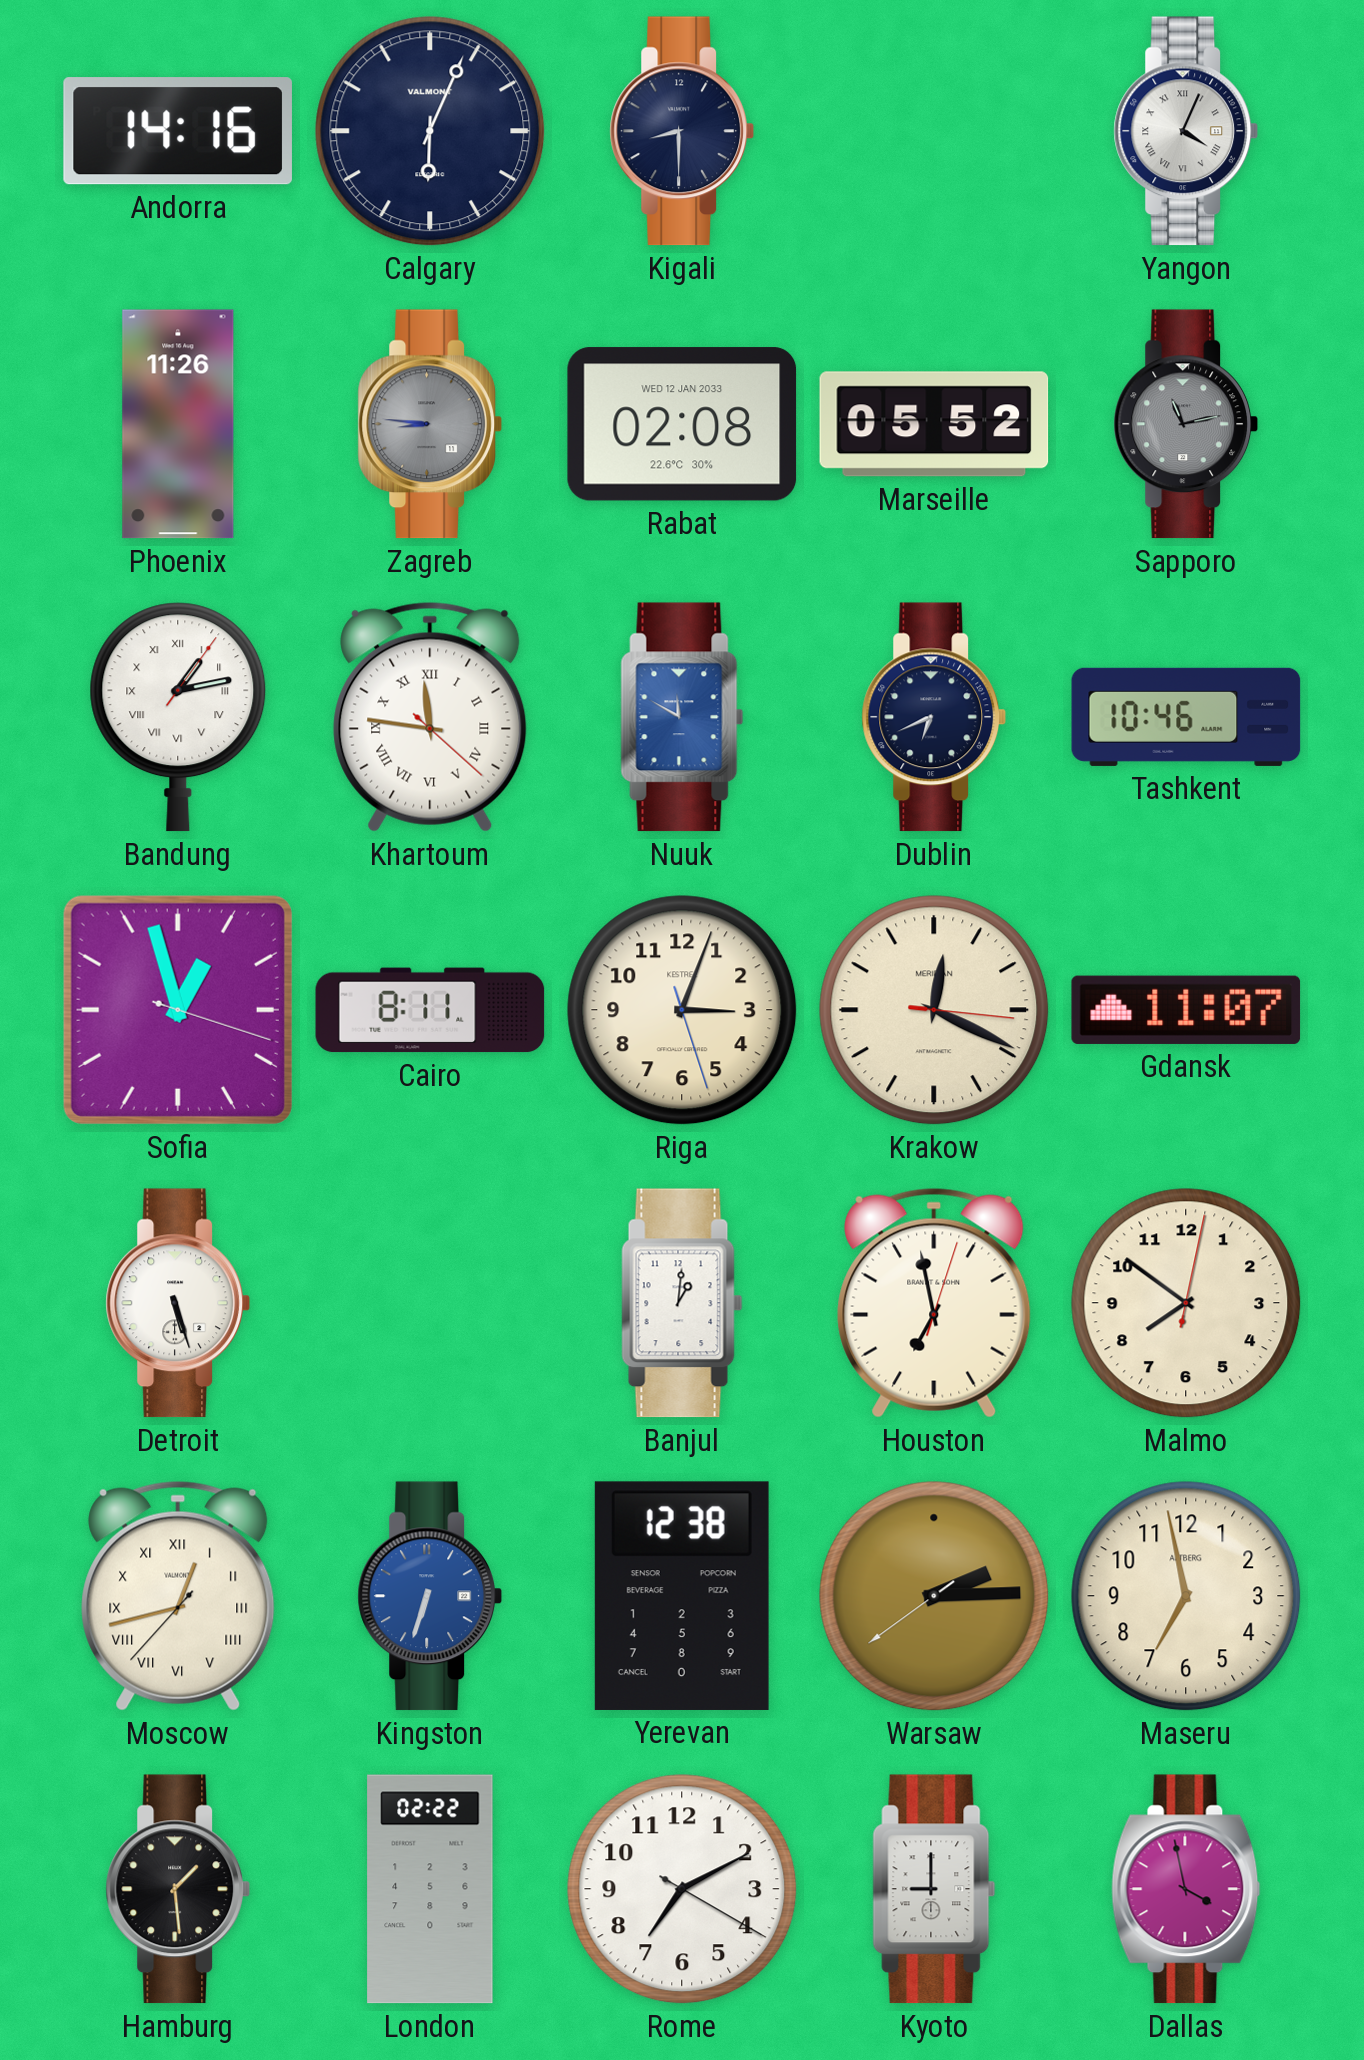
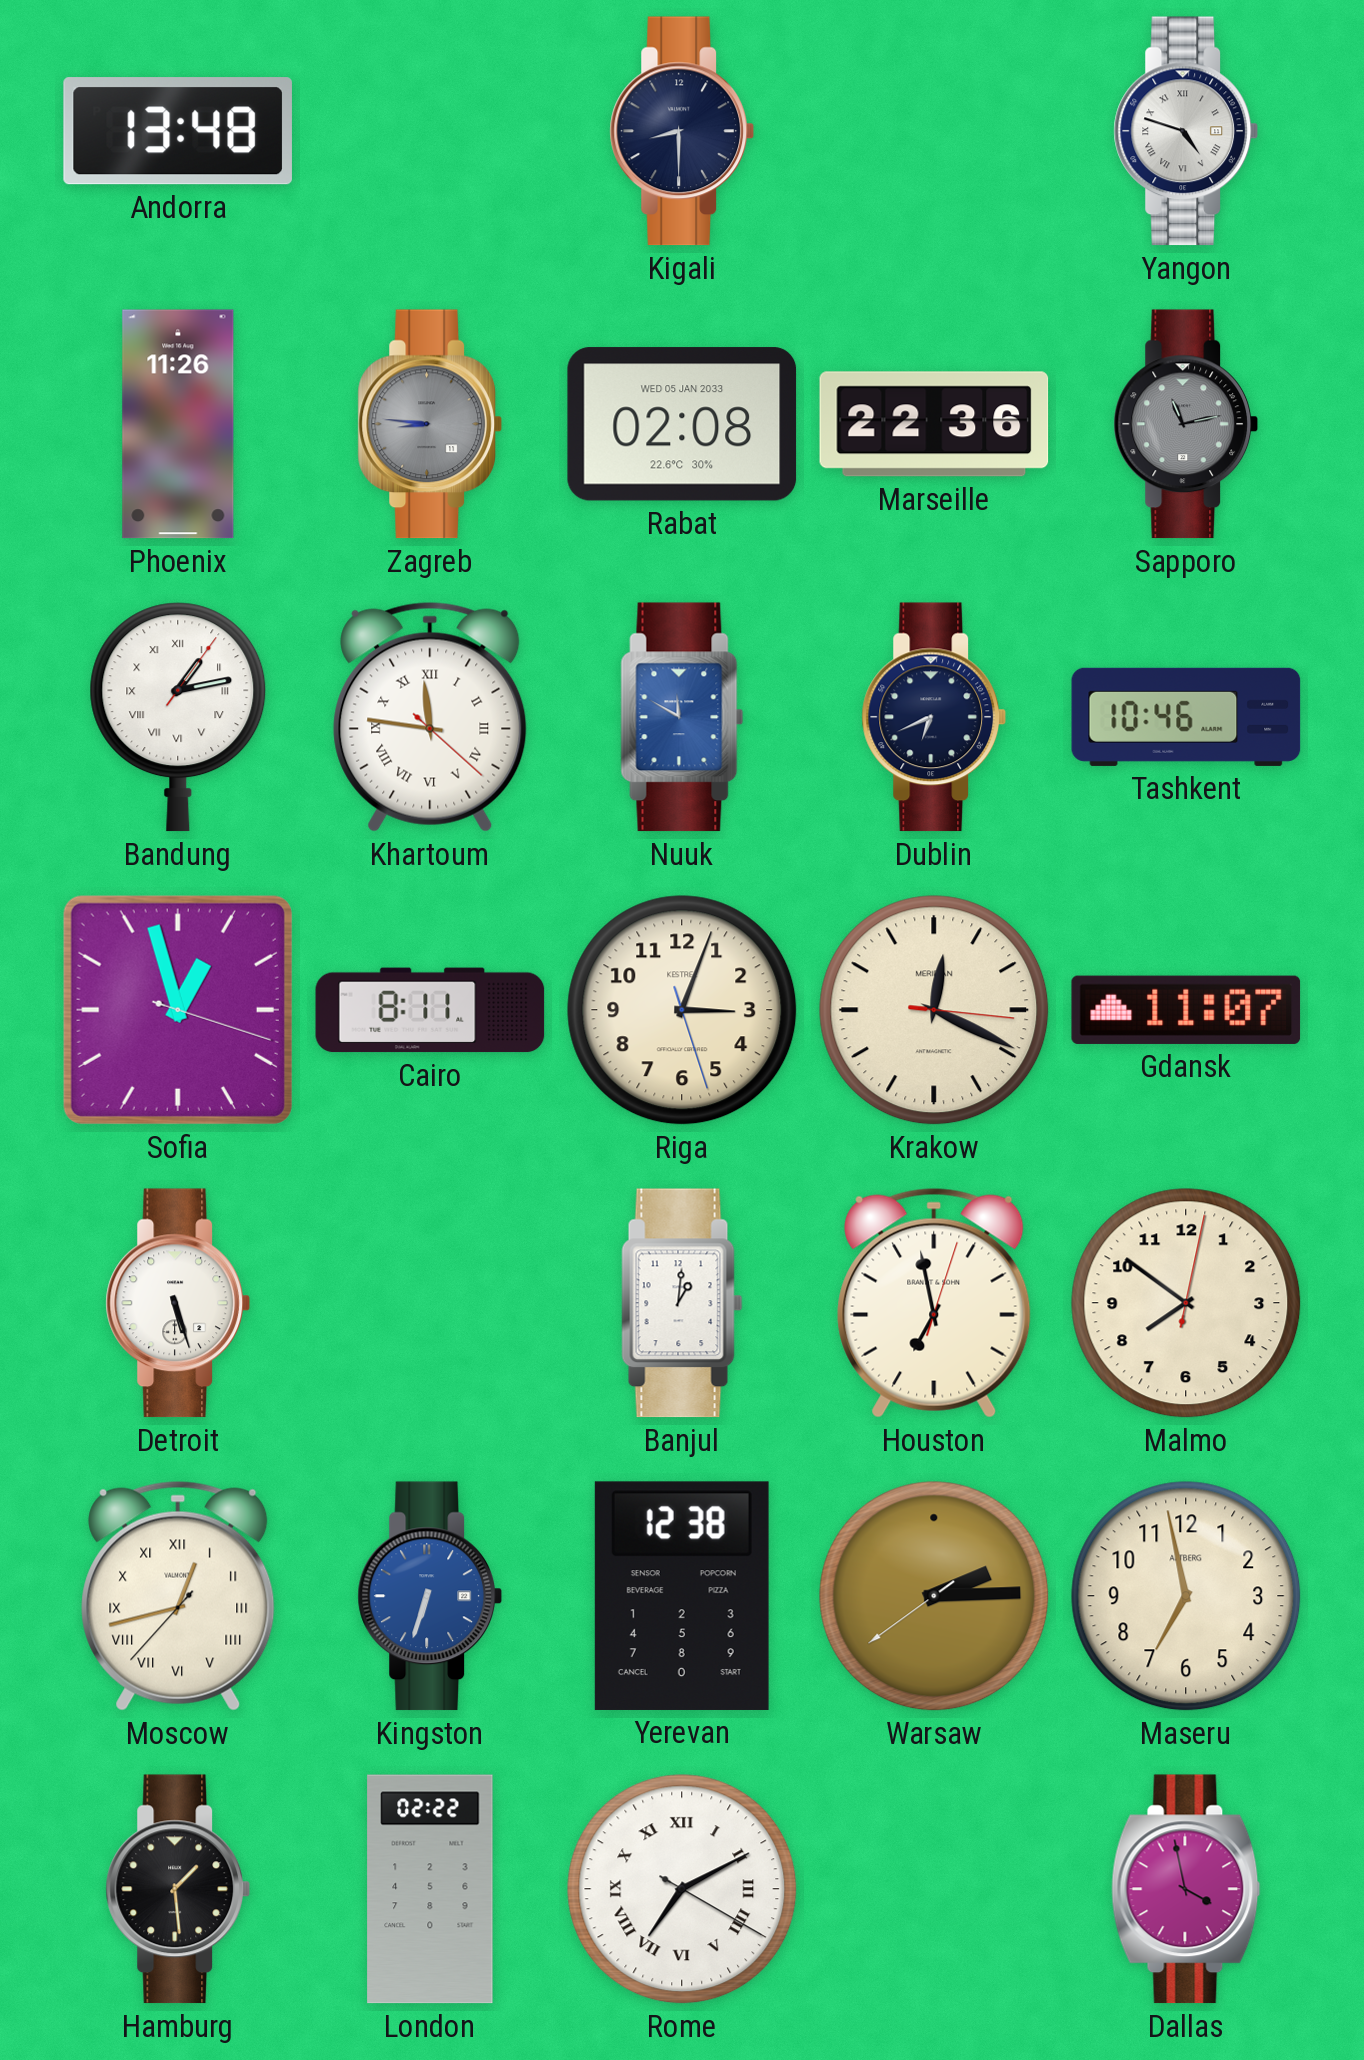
Andorra: 14:16 -> 13:48
Calgary: 6:04 -> none
Yangon: 4:04 -> 4:48
Rabat date: WED 12 JAN 2033 -> WED 05 JAN 2033
Marseille: 05:52 -> 22:36
Rome numerals: Arabic -> Roman
Kyoto: 9:00 -> none
